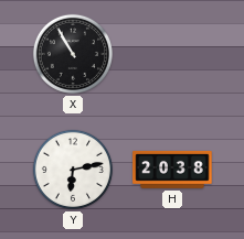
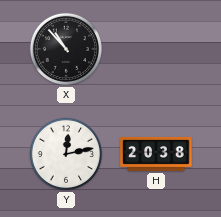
X: 10:55 -> 10:53
Y: 6:13 -> 12:13
